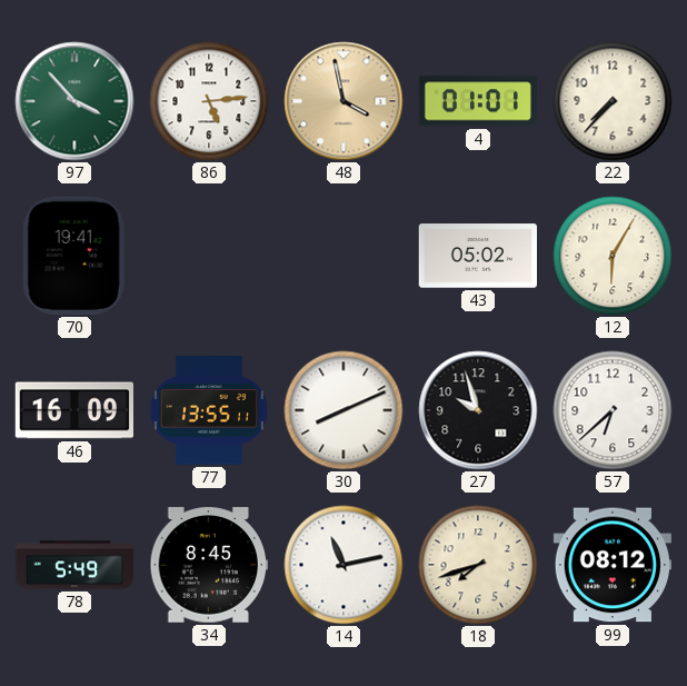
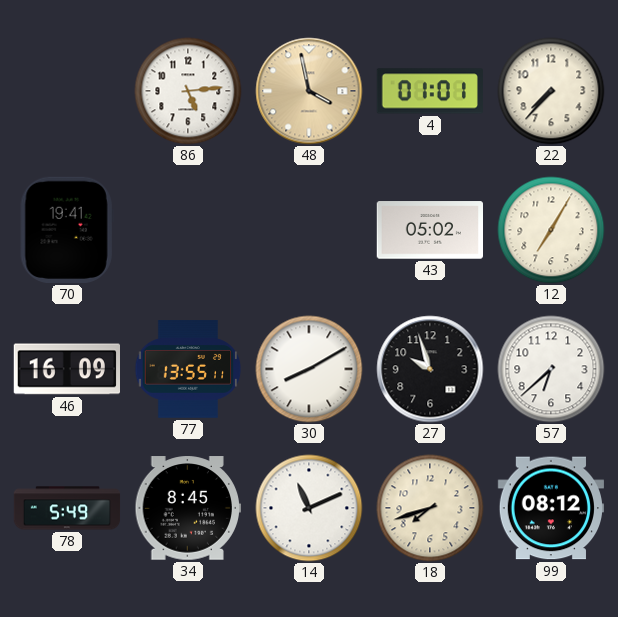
97: 3:53 -> none
12: 6:05 -> 7:05
30: 8:11 -> 8:10
14: 11:13 -> 11:11
